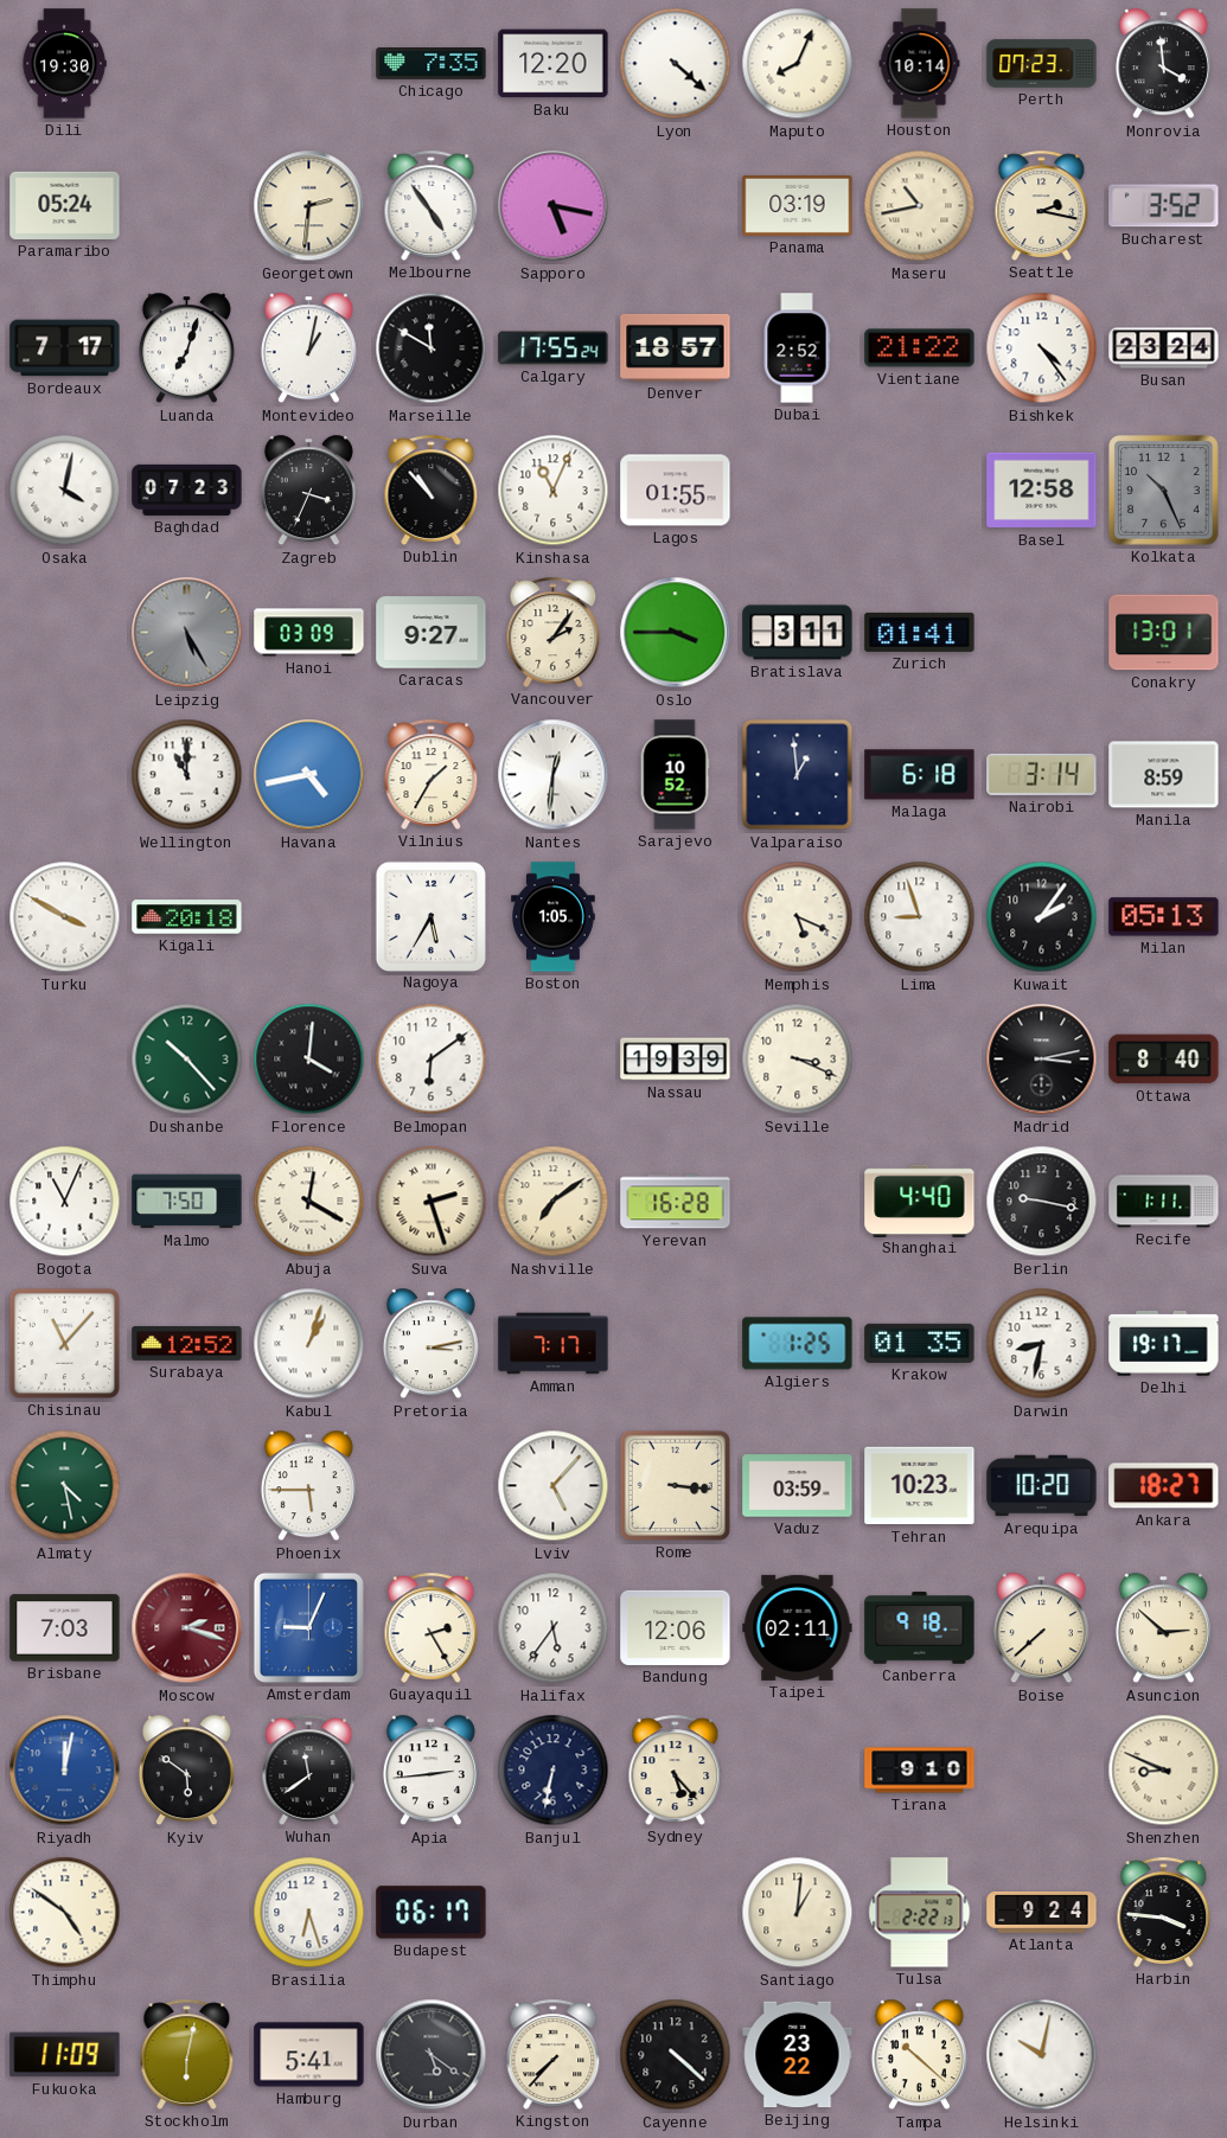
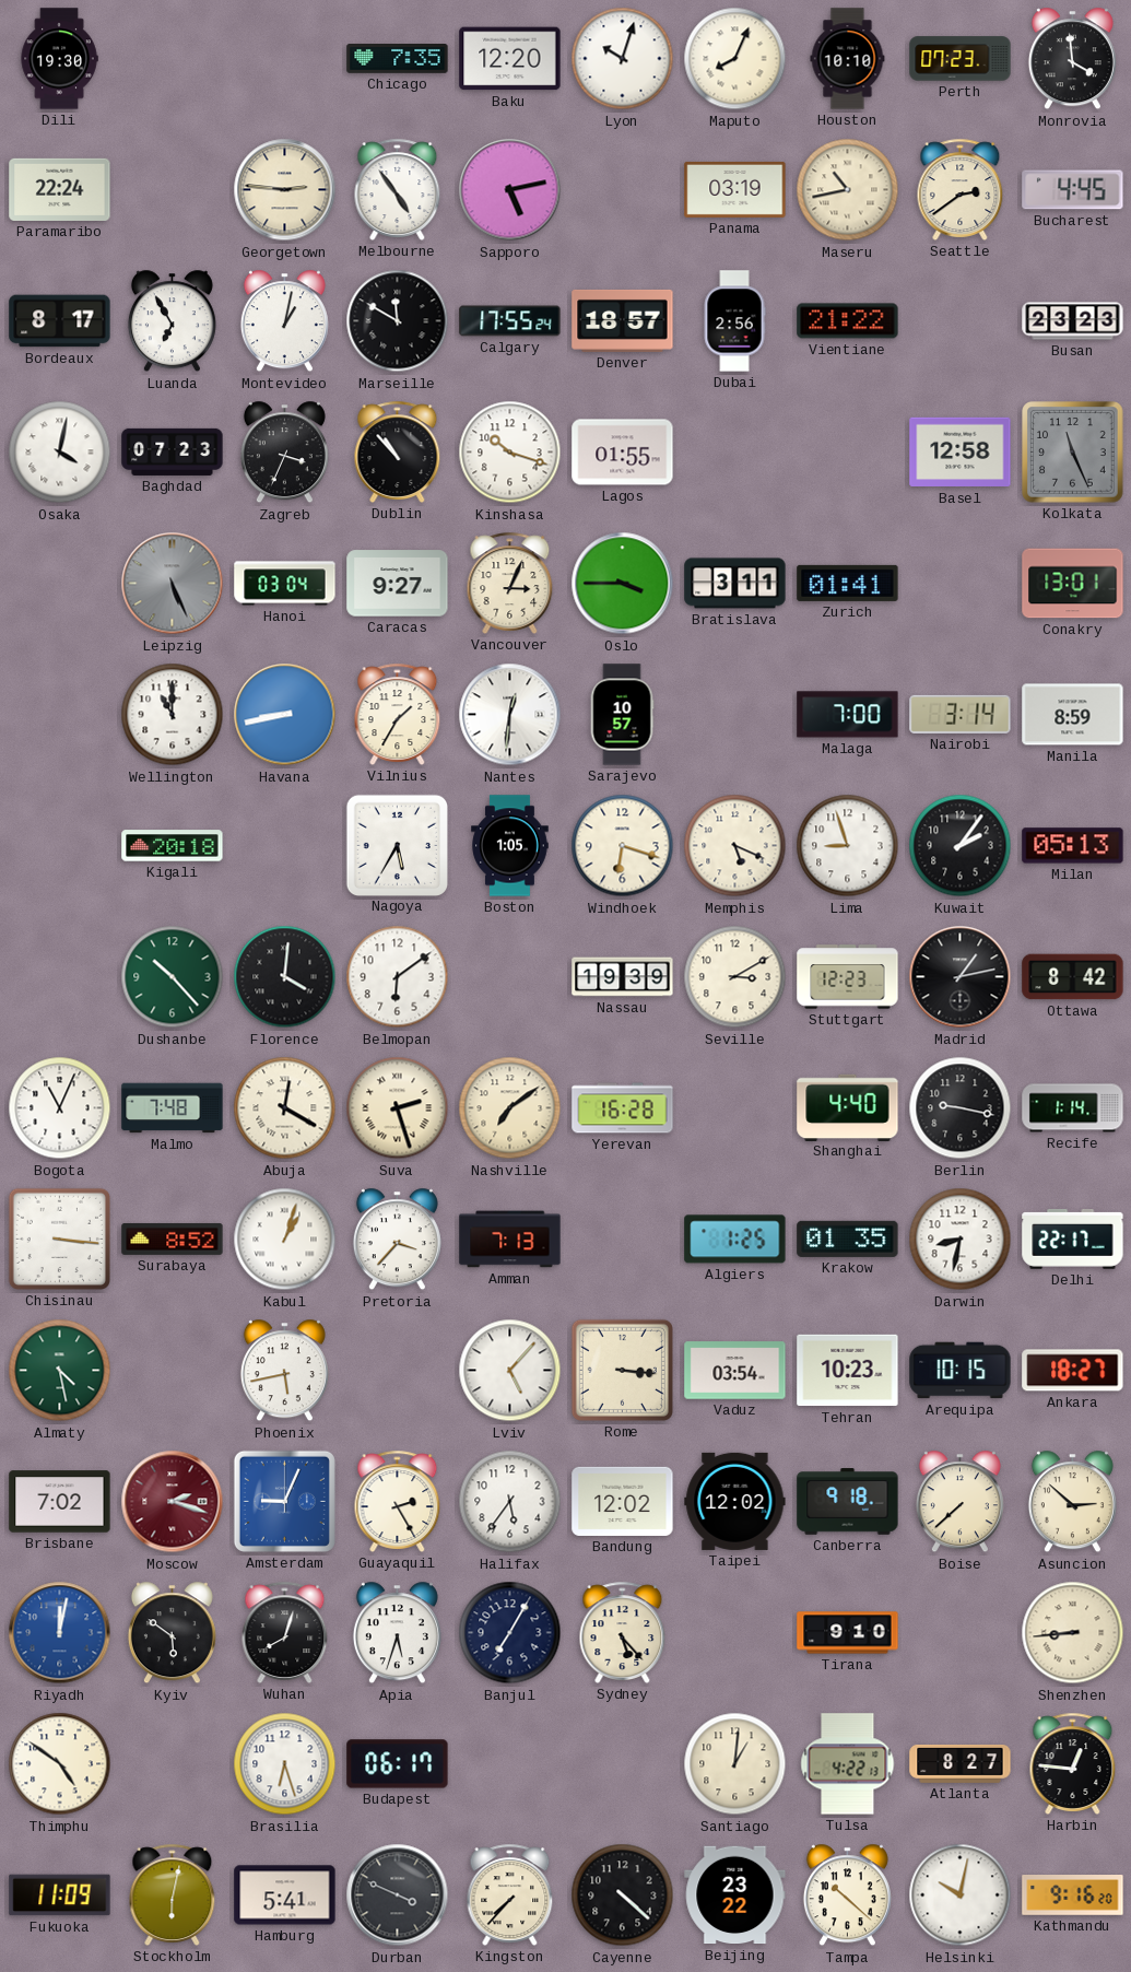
Lyon: 4:22 -> 10:03
Houston: 10:14 -> 10:10
Paramaribo: 05:24 -> 22:24
Georgetown: 2:31 -> 2:46
Sapporo: 5:17 -> 5:13
Seattle: 2:17 -> 2:39
Bucharest: 3:52 -> 4:45
Bordeaux: 7:17 -> 8:17
Luanda: 7:03 -> 6:55
Dubai: 2:52 -> 2:56
Bishkek: 4:24 -> none
Busan: 23:24 -> 23:23
Kinshasa: 11:04 -> 10:18
Kolkata: 10:26 -> 11:26
Leipzig: 5:25 -> 5:26
Hanoi: 03:09 -> 03:04
Vancouver: 2:06 -> 3:04
Havana: 4:43 -> 8:43
Sarajevo: 10:52 -> 10:57
Valparaiso: 12:59 -> none
Malaga: 6:18 -> 7:00
Turku: 3:50 -> none
Windhoek: none -> 6:18
Seville: 3:19 -> 3:10
Stuttgart: none -> 12:23
Madrid: 3:13 -> 1:13
Ottawa: 8:40 -> 8:42
Malmo: 7:50 -> 7:48
Recife: 1:11 -> 1:14
Chisinau: 11:07 -> 3:16
Surabaya: 12:52 -> 8:52
Pretoria: 3:13 -> 3:37
Amman: 7:17 -> 7:13
Delhi: 19:17 -> 22:17
Phoenix: 5:45 -> 5:43
Vaduz: 03:59 -> 03:54
Arequipa: 10:20 -> 10:15
Brisbane: 7:03 -> 7:02
Bandung: 12:06 -> 12:02
Taipei: 02:11 -> 12:02
Wuhan: 11:39 -> 8:03
Apia: 2:44 -> 5:33
Banjul: 6:32 -> 7:05
Shenzhen: 8:49 -> 8:44
Tulsa: 2:22 -> 4:22
Atlanta: 9:24 -> 8:27
Harbin: 3:46 -> 12:46
Durban: 5:21 -> 3:49
Kathmandu: none -> 9:16
